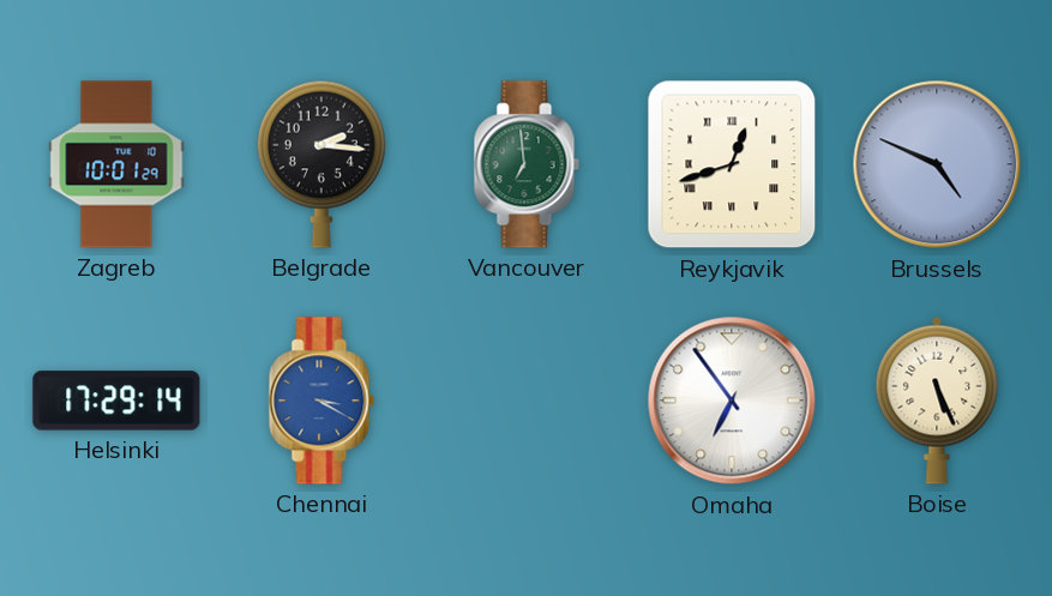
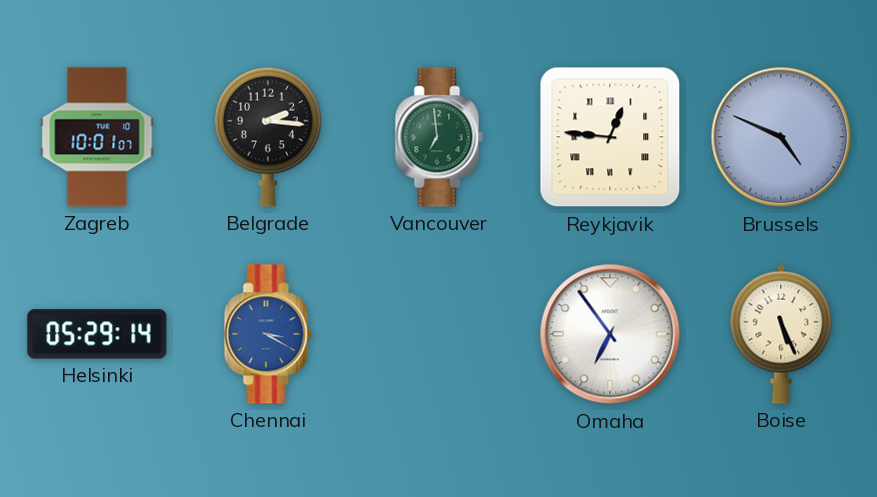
Zagreb: 10:01:29 -> 10:01:07
Reykjavik: 12:42 -> 12:46
Helsinki: 17:29 -> 05:29
